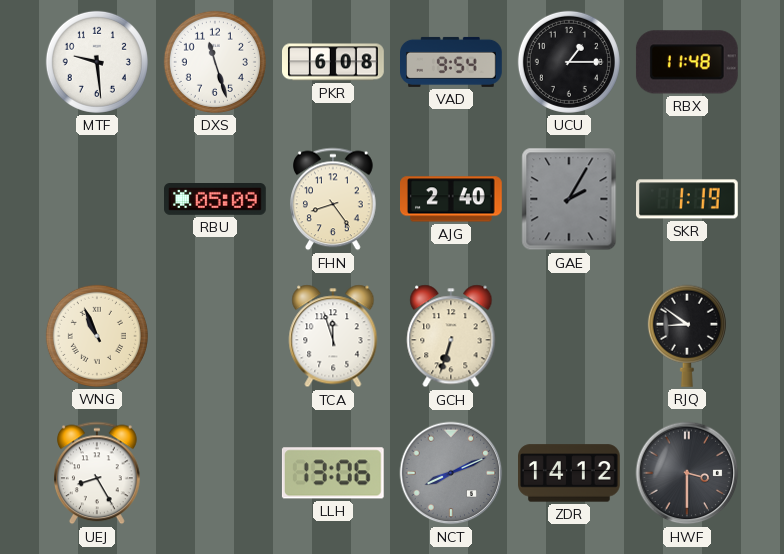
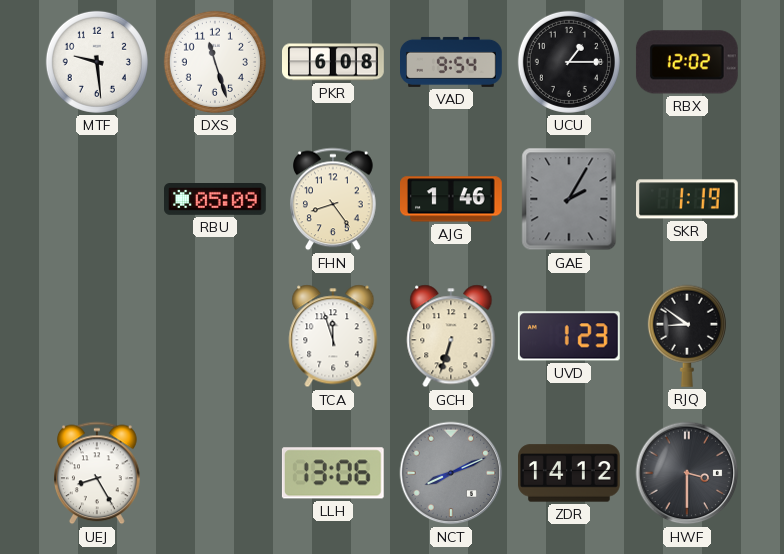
RBX: 11:48 -> 12:02
AJG: 2:40 -> 1:46
WNG: 10:56 -> none
UVD: none -> 1:23
